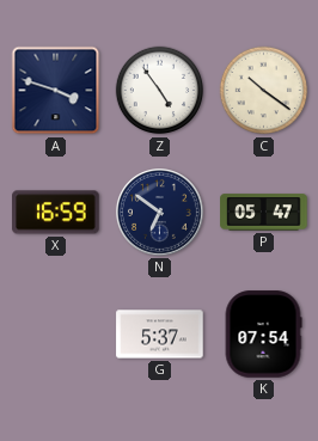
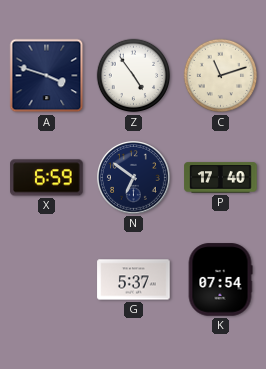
C: 10:21 -> 11:12
X: 16:59 -> 6:59
P: 05:47 -> 17:40
